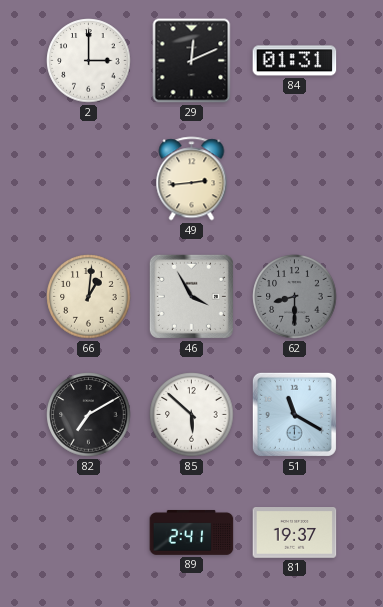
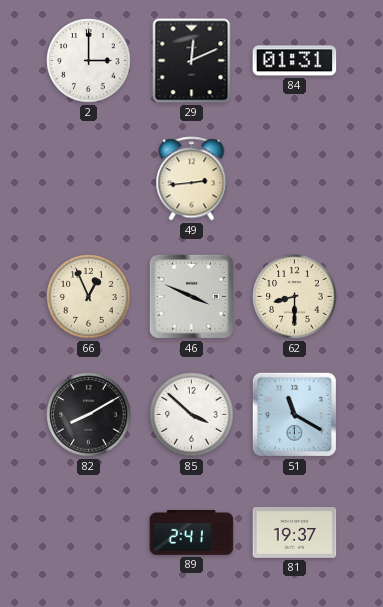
66: 1:01 -> 12:56
46: 3:55 -> 3:49
62 dial: grey -> cream
82: 7:10 -> 8:10
85: 5:52 -> 3:52
